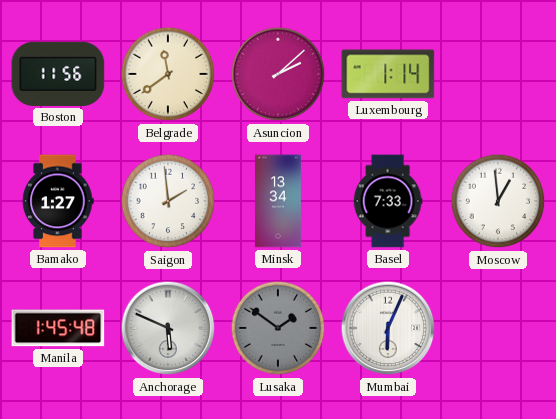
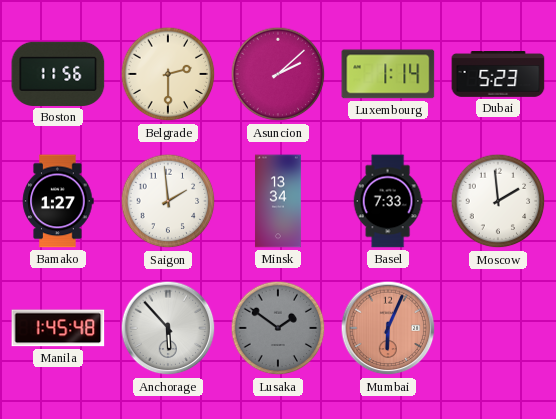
Belgrade: 11:39 -> 2:30
Dubai: none -> 5:23
Moscow: 12:59 -> 1:59
Anchorage: 5:49 -> 5:53
Mumbai dial: white -> salmon
